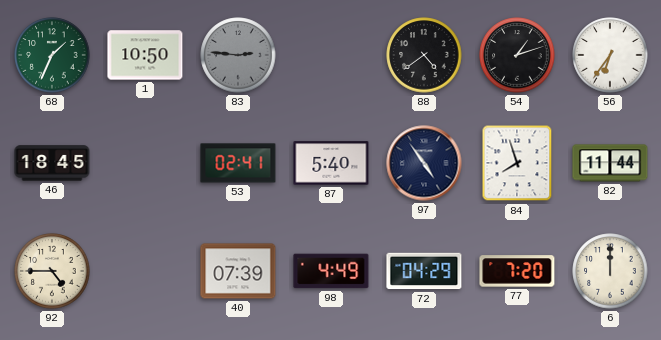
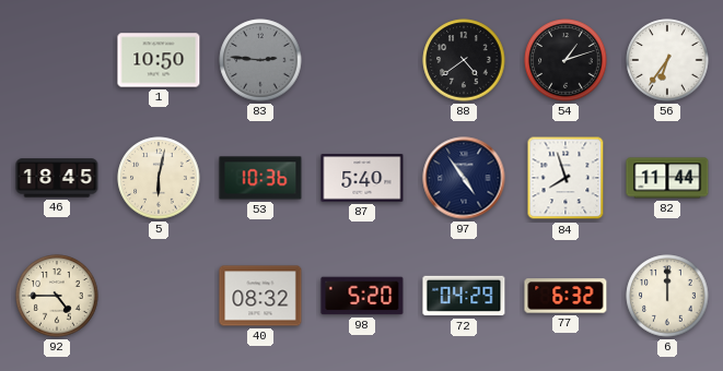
68: 1:34 -> none
5: none -> 6:02
53: 02:41 -> 10:36
40: 07:39 -> 08:32
98: 4:49 -> 5:20
77: 7:20 -> 6:32
